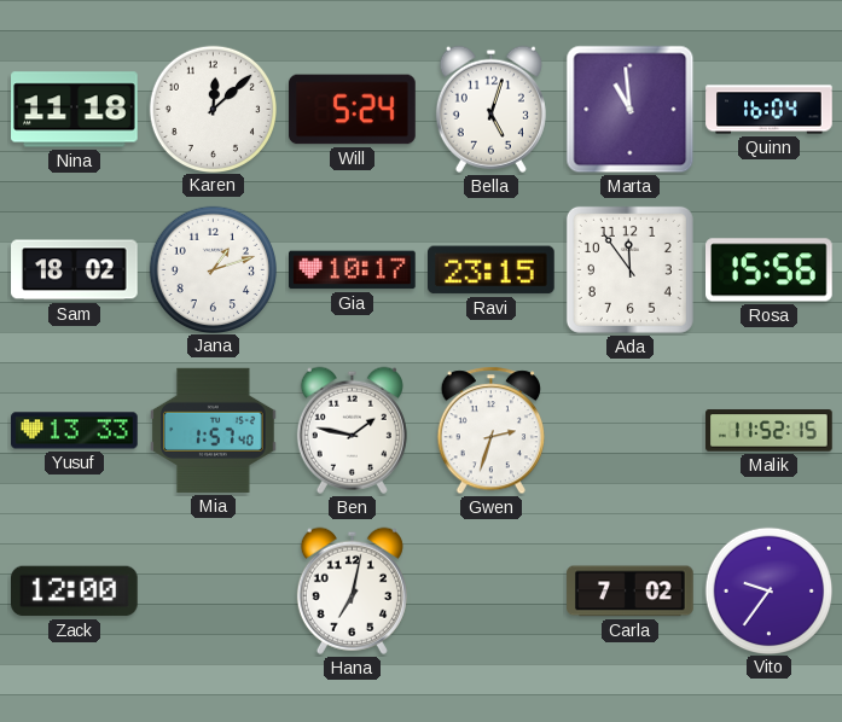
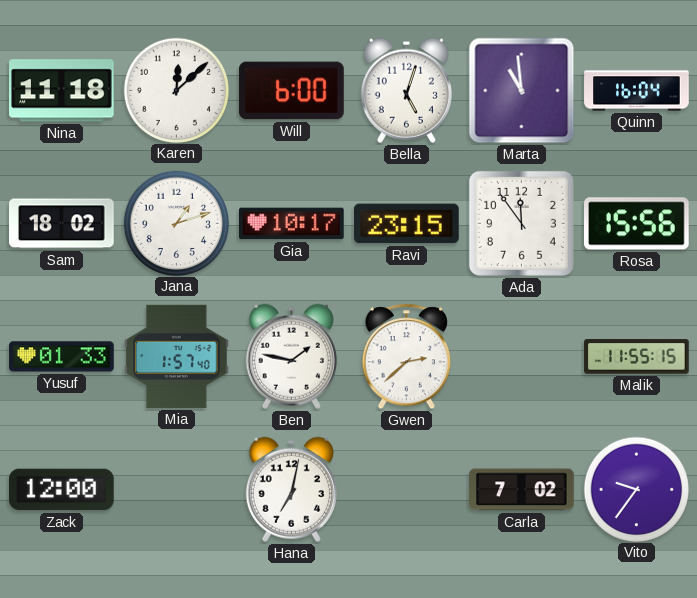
Will: 5:24 -> 6:00
Yusuf: 13:33 -> 01:33
Gwen: 2:33 -> 2:38
Malik: 11:52 -> 11:55
